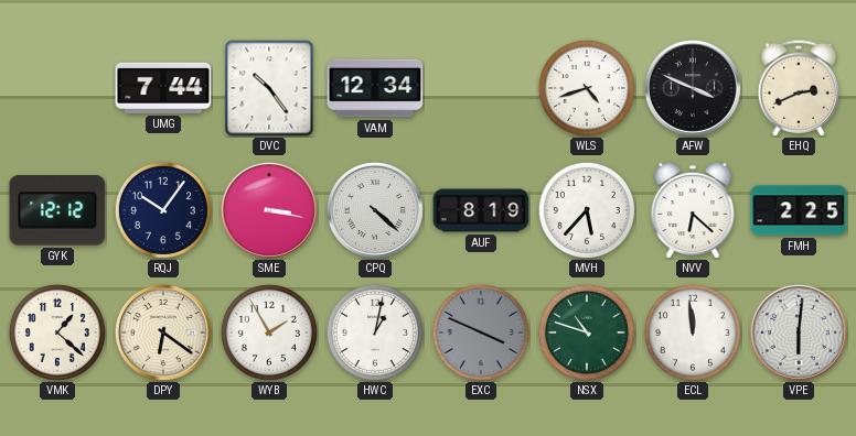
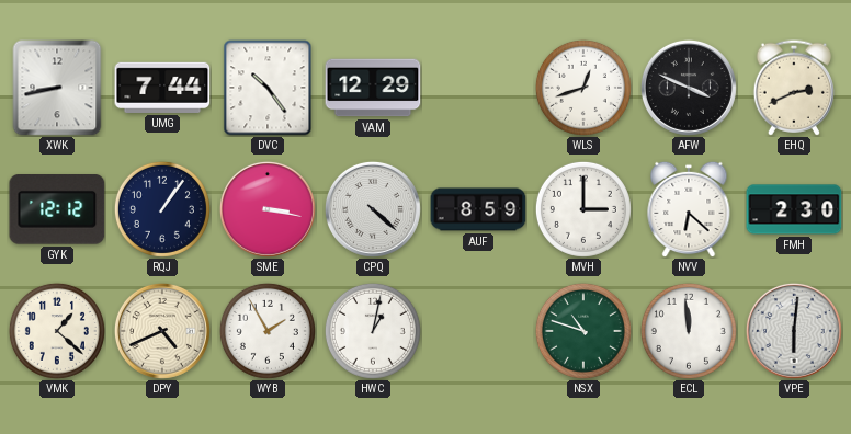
XWK: none -> 8:43
VAM: 12:34 -> 12:29
WLS: 4:42 -> 12:42
RQJ: 10:06 -> 1:06
AUF: 8:19 -> 8:59
MVH: 5:37 -> 3:00
FMH: 2:25 -> 2:30
DPY: 6:21 -> 4:41
EXC: 3:49 -> none
